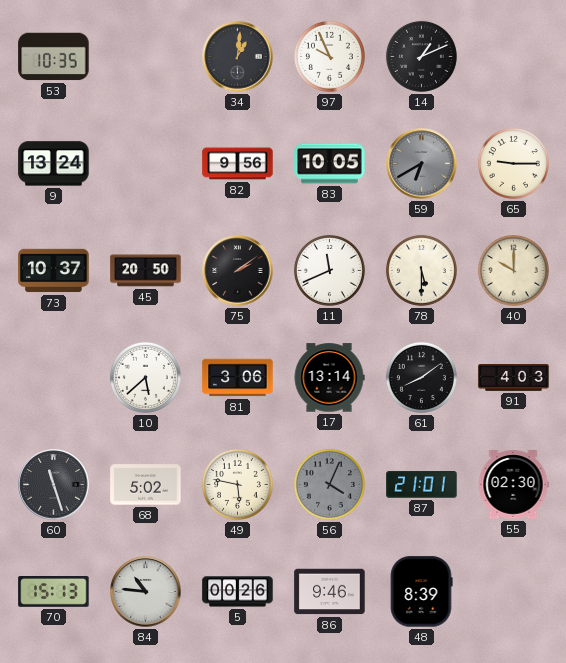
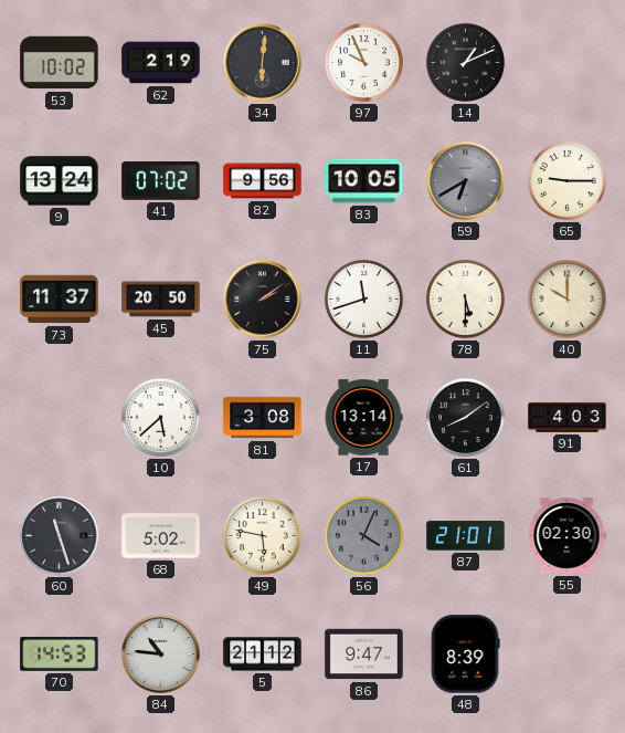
53: 10:35 -> 10:02
62: none -> 2:19
34: 1:01 -> 6:01
41: none -> 07:02
73: 10:37 -> 11:37
11: 11:41 -> 11:42
81: 3:06 -> 3:08
70: 15:13 -> 14:53
5: 00:26 -> 21:12
86: 9:46 -> 9:47
